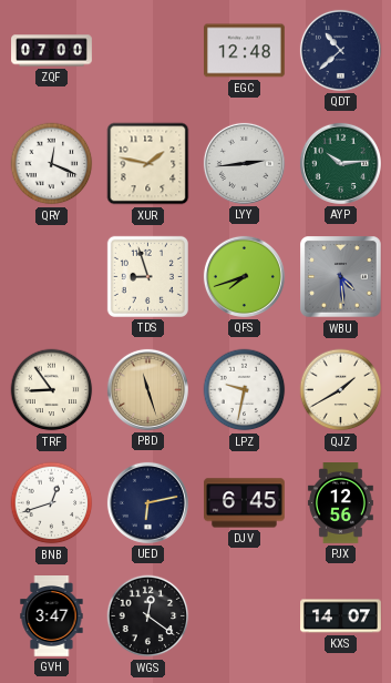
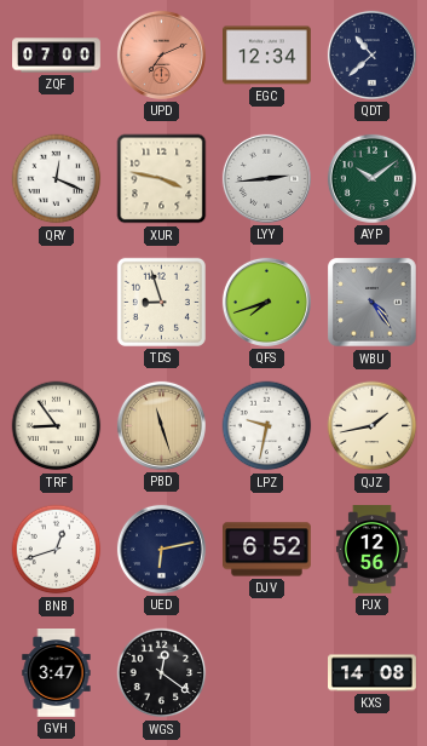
UPD: none -> 7:11
EGC: 12:48 -> 12:34
XUR: 1:47 -> 3:47
AYP: 10:14 -> 10:09
WBU: 4:29 -> 4:24
QJZ: 1:40 -> 1:43
DJV: 6:45 -> 6:52
KXS: 14:07 -> 14:08
